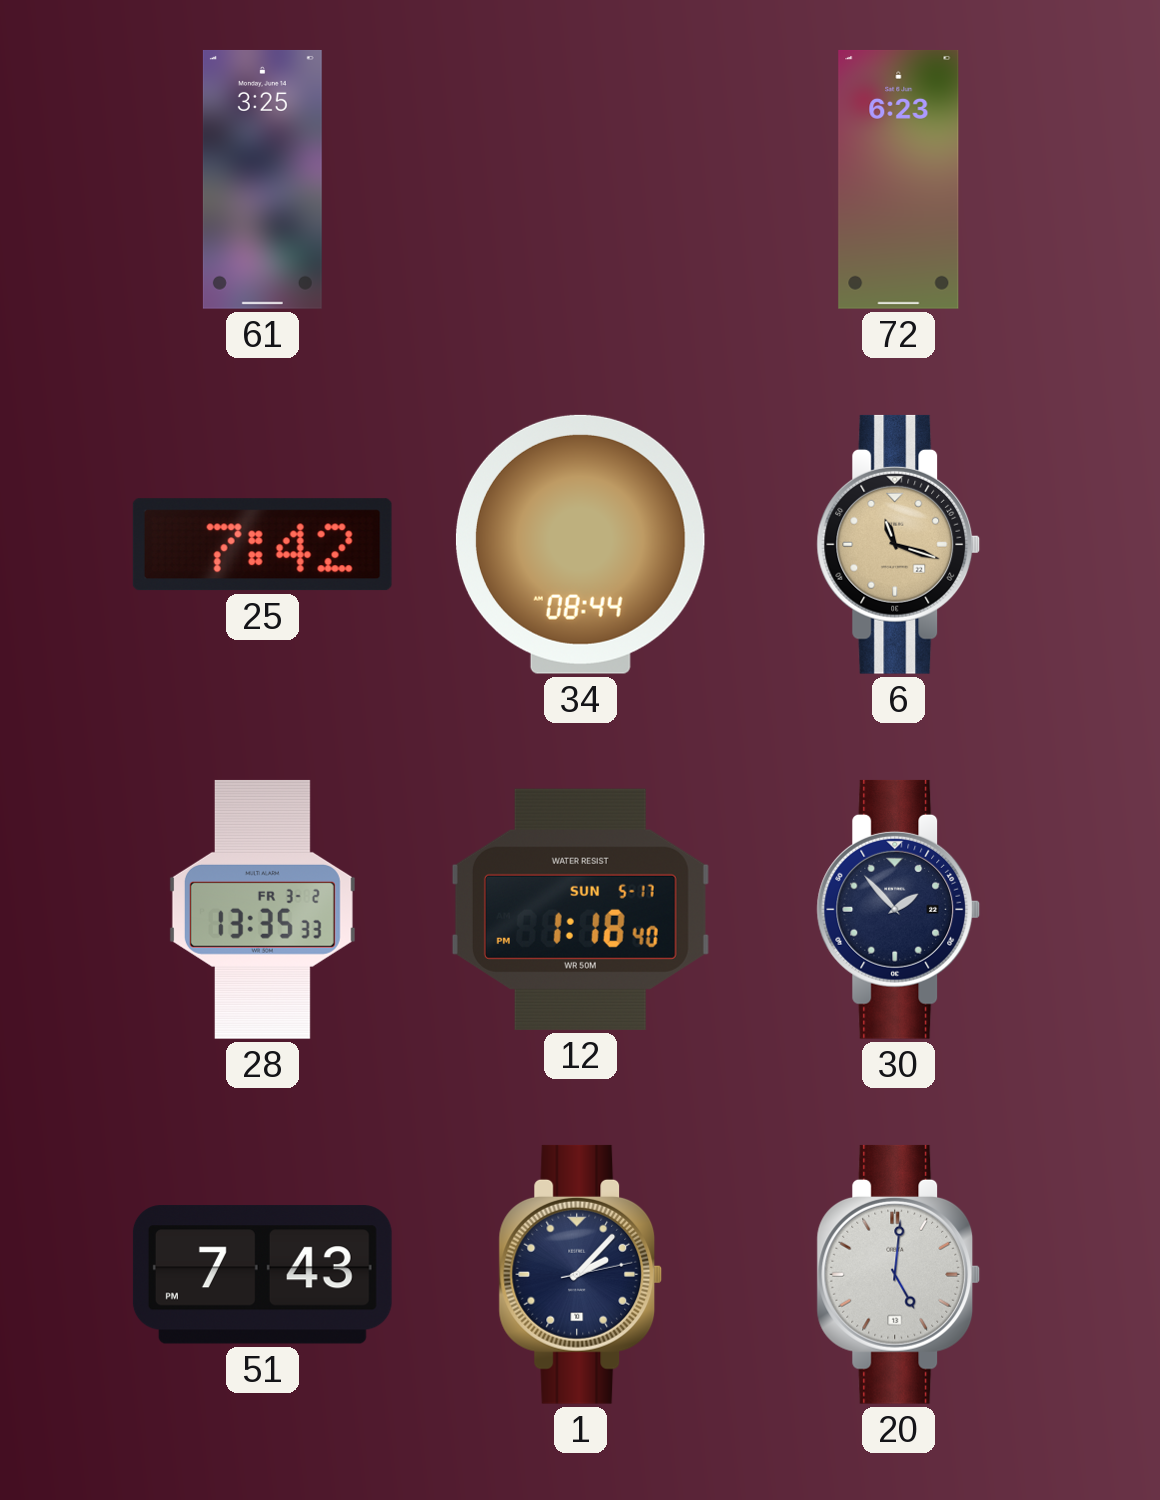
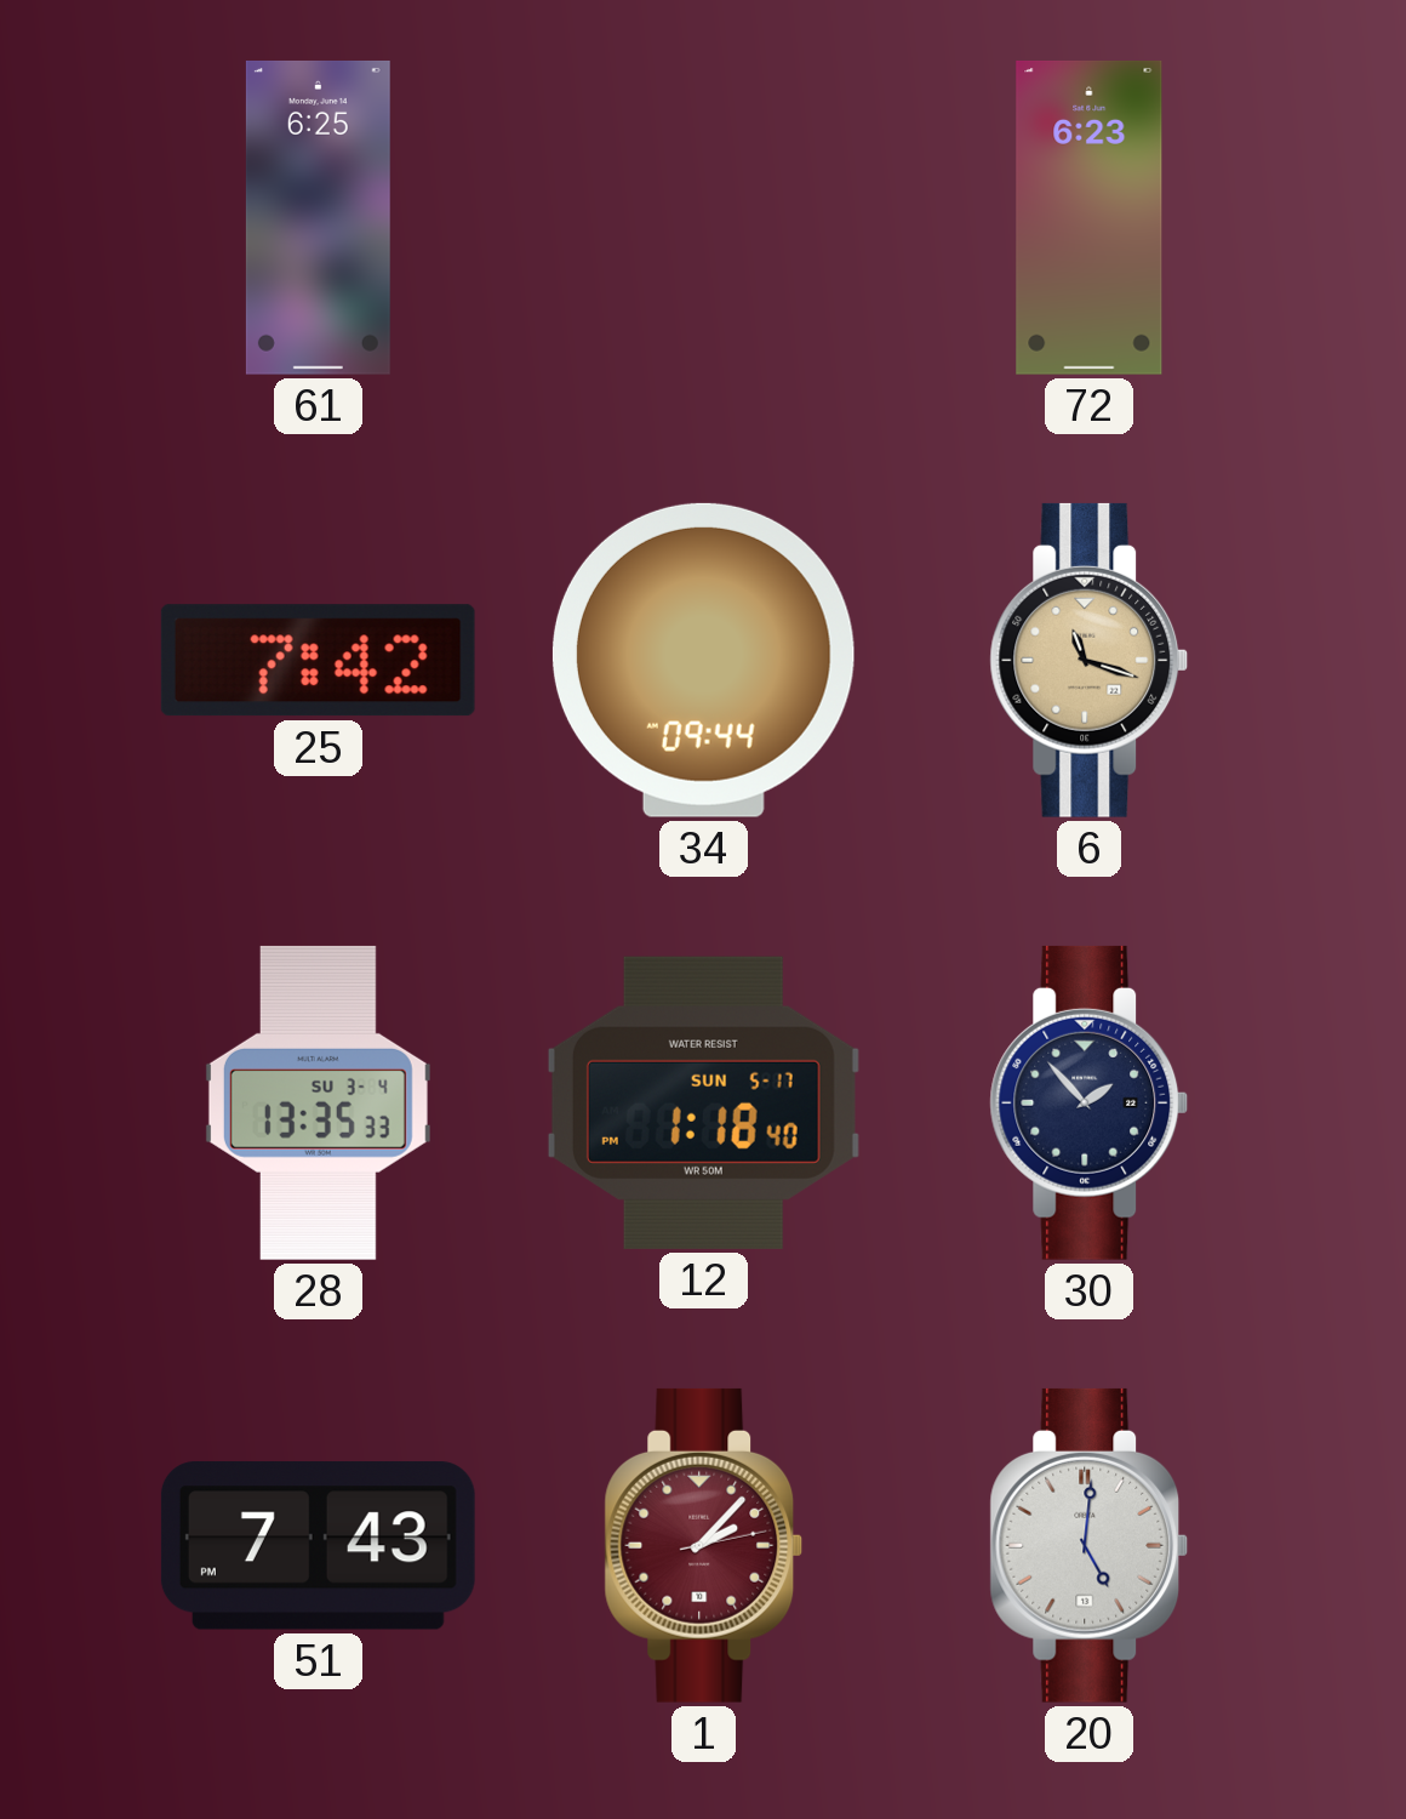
61: 3:25 -> 6:25
34: 08:44 -> 09:44
28 date: FR 3-2 -> SU 3-4
1 dial: navy -> burgundy
